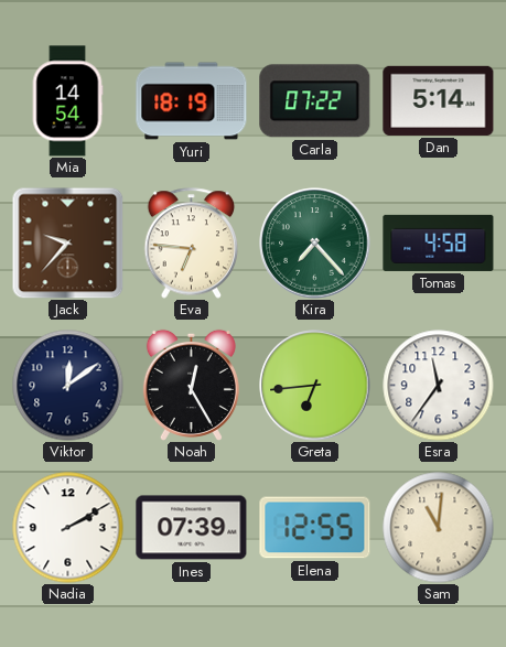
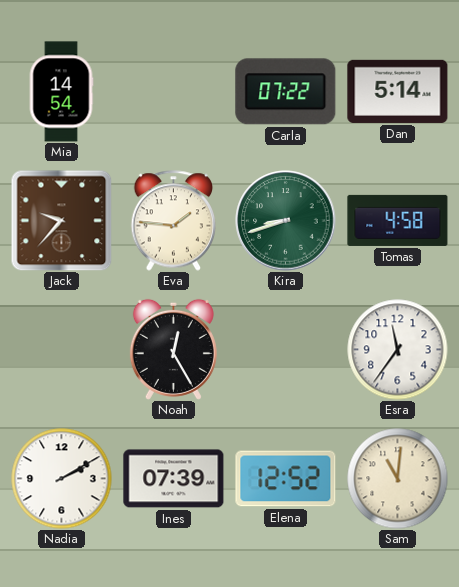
Yuri: 18:19 -> none
Eva: 6:46 -> 1:46
Kira: 7:23 -> 8:42
Viktor: 12:09 -> none
Greta: 6:44 -> none
Elena: 12:55 -> 12:52
